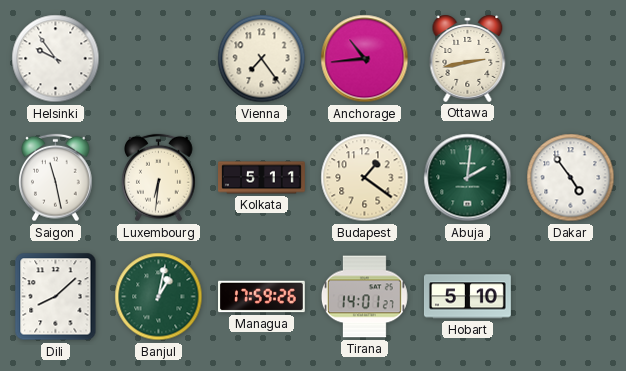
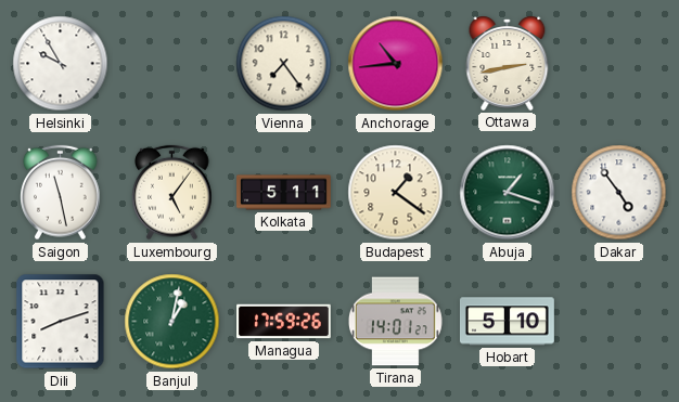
Helsinki: 9:54 -> 9:55
Luxembourg: 6:31 -> 5:06
Abuja: 2:01 -> 1:18
Dili: 8:08 -> 8:12
